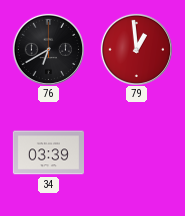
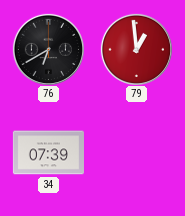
34: 03:39 -> 07:39
